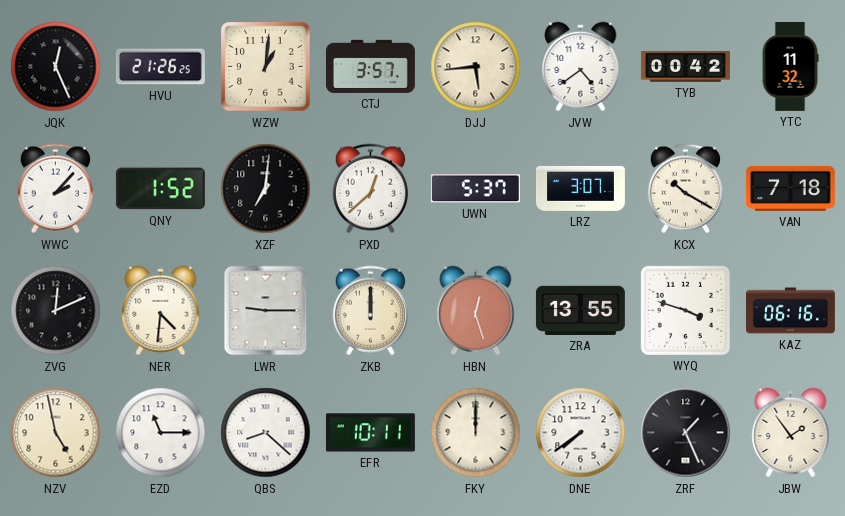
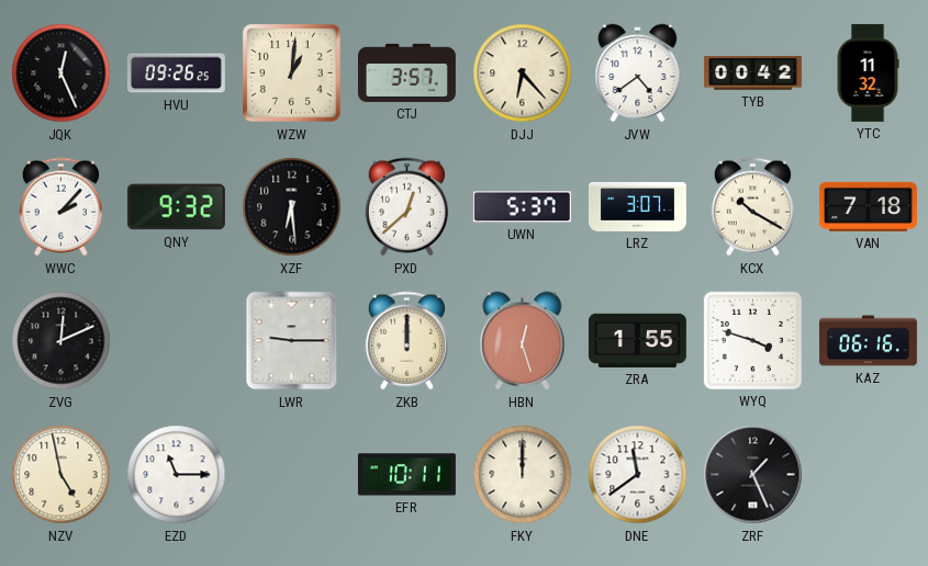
HVU: 21:26 -> 09:26
DJJ: 5:44 -> 6:23
QNY: 1:52 -> 9:32
XZF: 7:01 -> 6:29
NER: 4:31 -> none
ZRA: 13:55 -> 1:55
QBS: 8:22 -> none
DNE: 7:39 -> 11:39
JBW: 1:54 -> none
